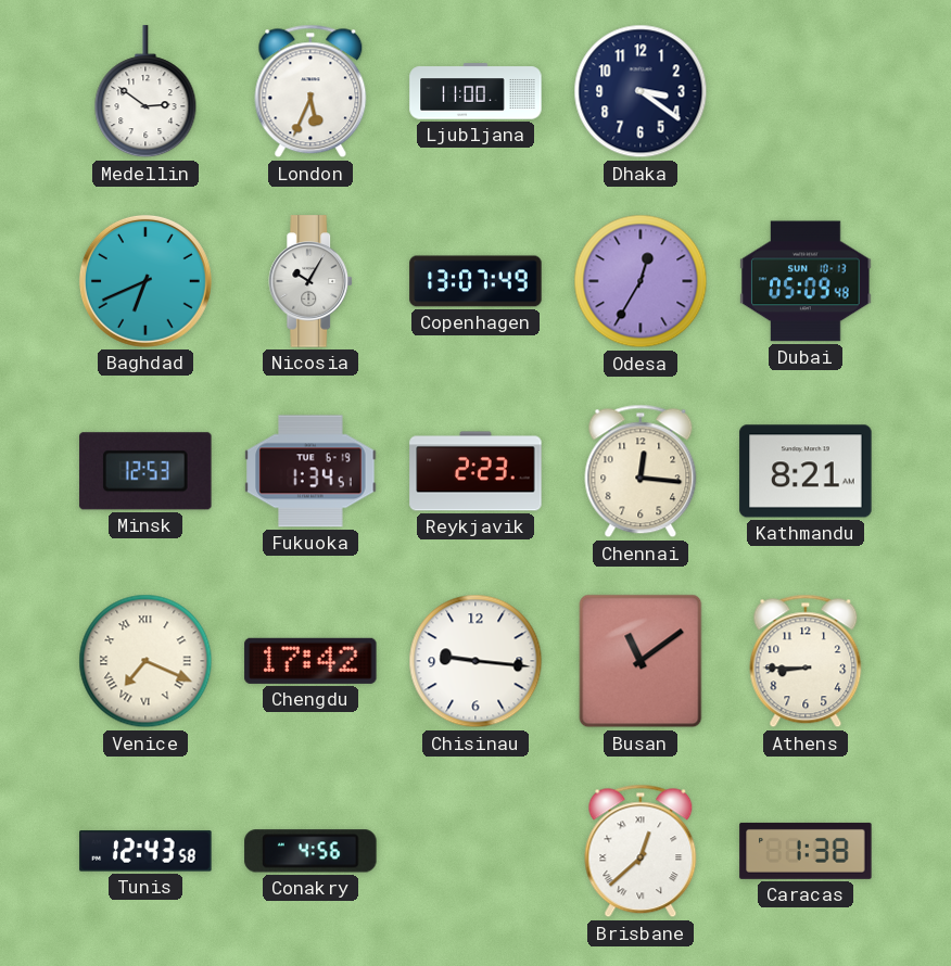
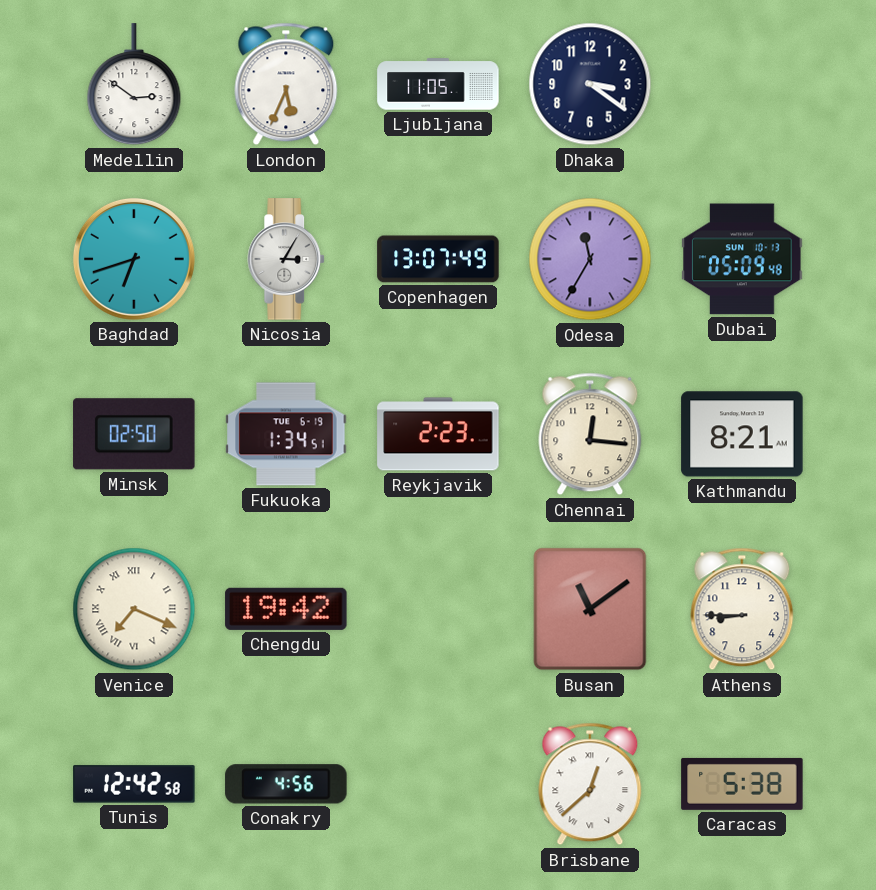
Ljubljana: 11:00 -> 11:05
Baghdad: 6:41 -> 6:42
Nicosia: 10:05 -> 3:05
Odesa: 12:35 -> 11:35
Minsk: 12:53 -> 02:50
Chengdu: 17:42 -> 19:42
Chisinau: 9:16 -> none
Tunis: 12:43 -> 12:42
Caracas: 1:38 -> 5:38
